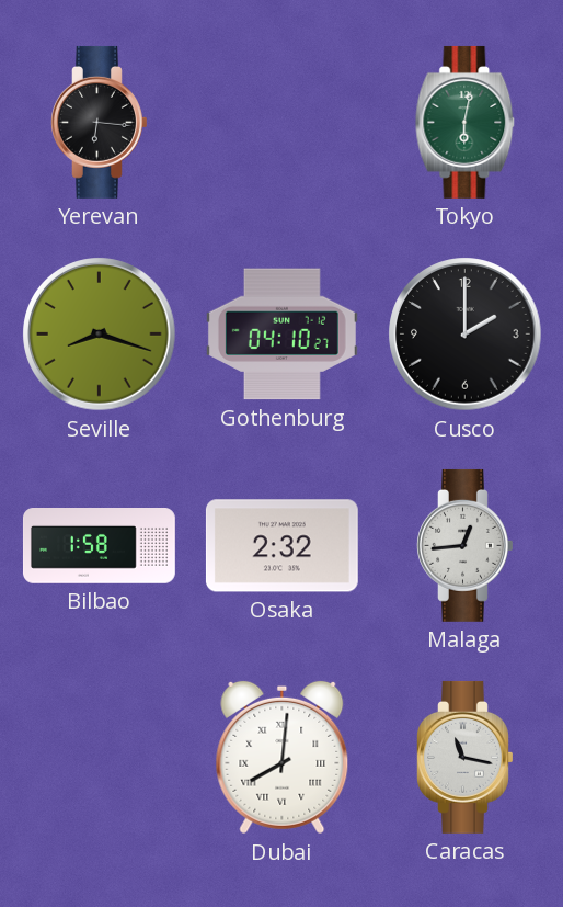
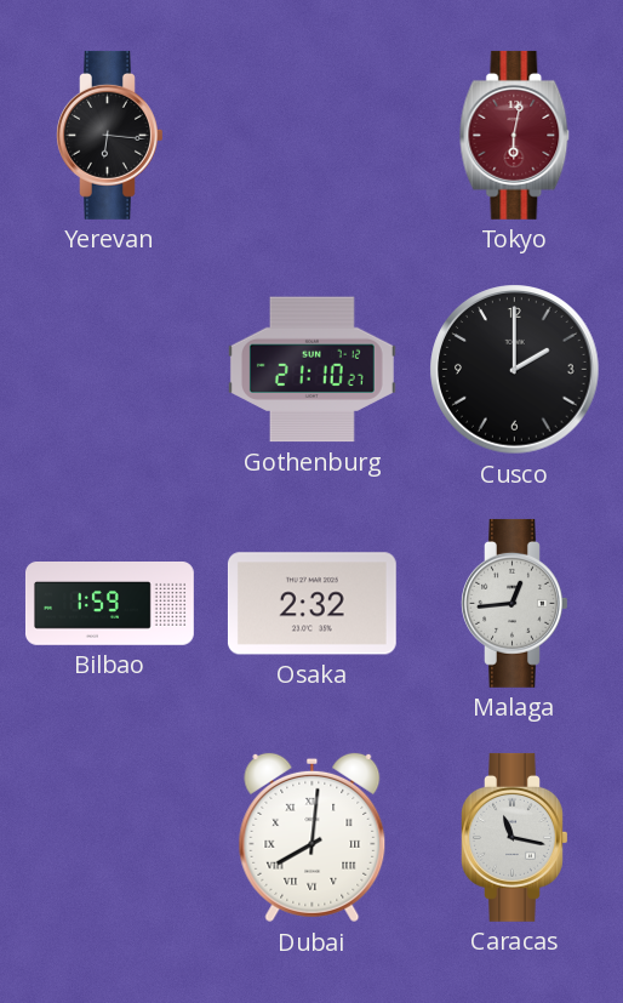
Tokyo dial: green -> burgundy
Seville: 8:18 -> none
Gothenburg: 04:10 -> 21:10
Bilbao: 1:58 -> 1:59
